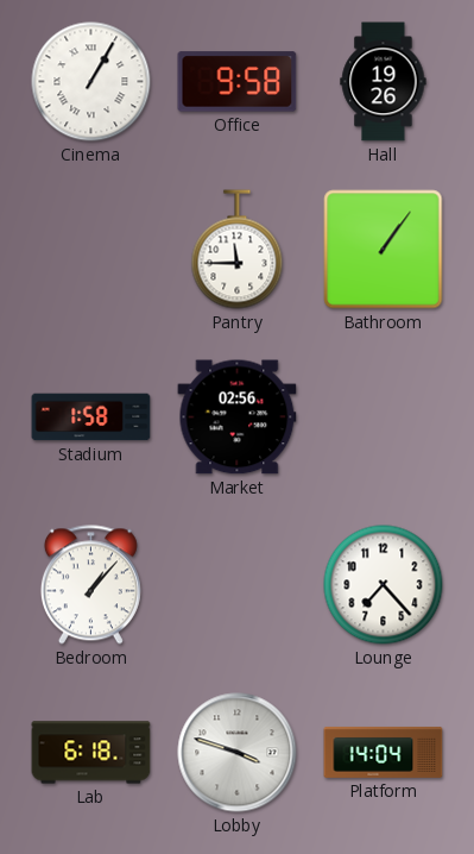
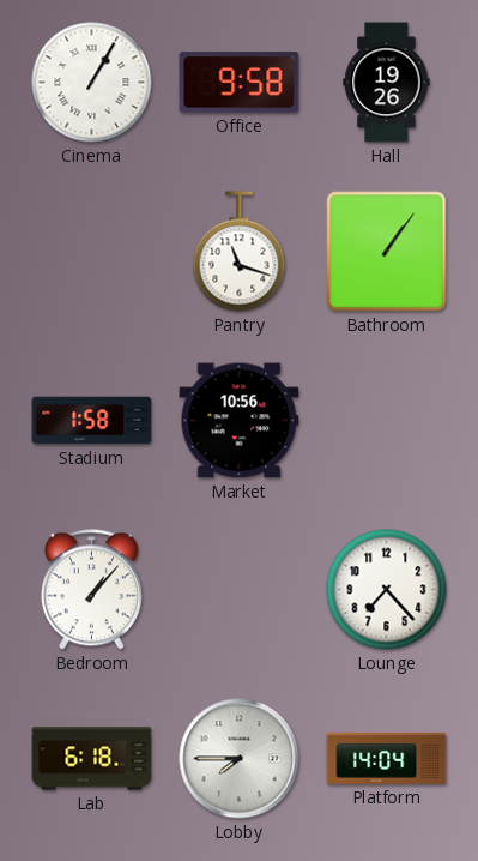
Pantry: 11:45 -> 11:18
Market: 02:56 -> 10:56
Lobby: 3:48 -> 7:45
